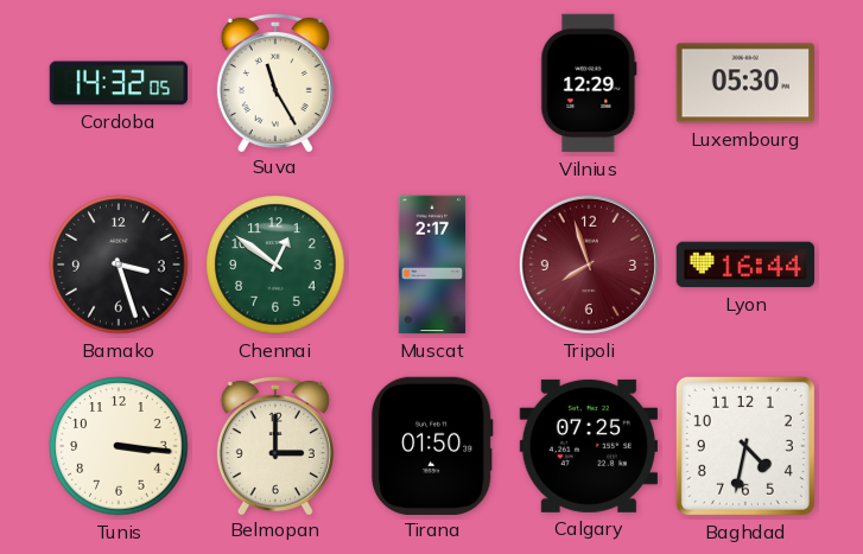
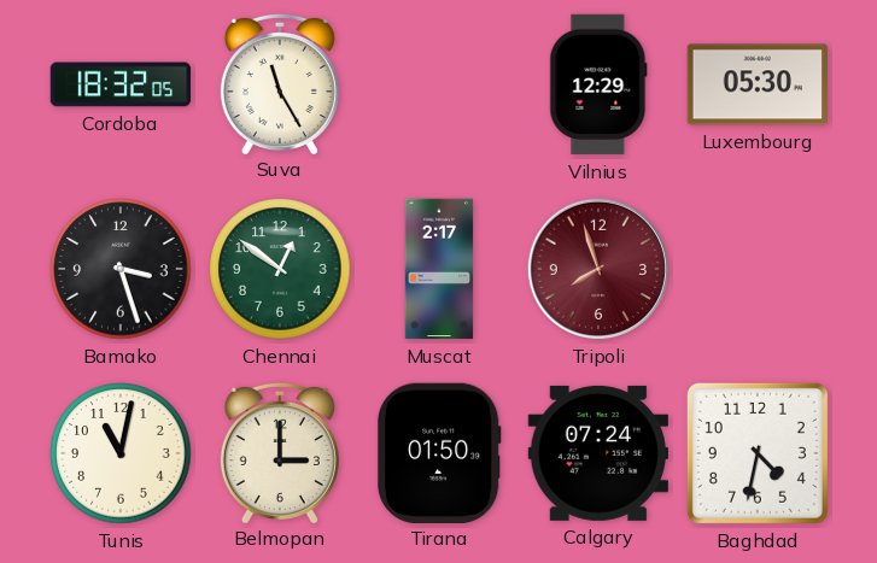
Cordoba: 14:32 -> 18:32
Lyon: 16:44 -> none
Tunis: 3:16 -> 11:02
Calgary: 07:25 -> 07:24
